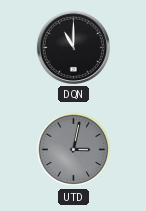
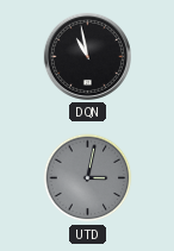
DQN: 11:00 -> 10:58
